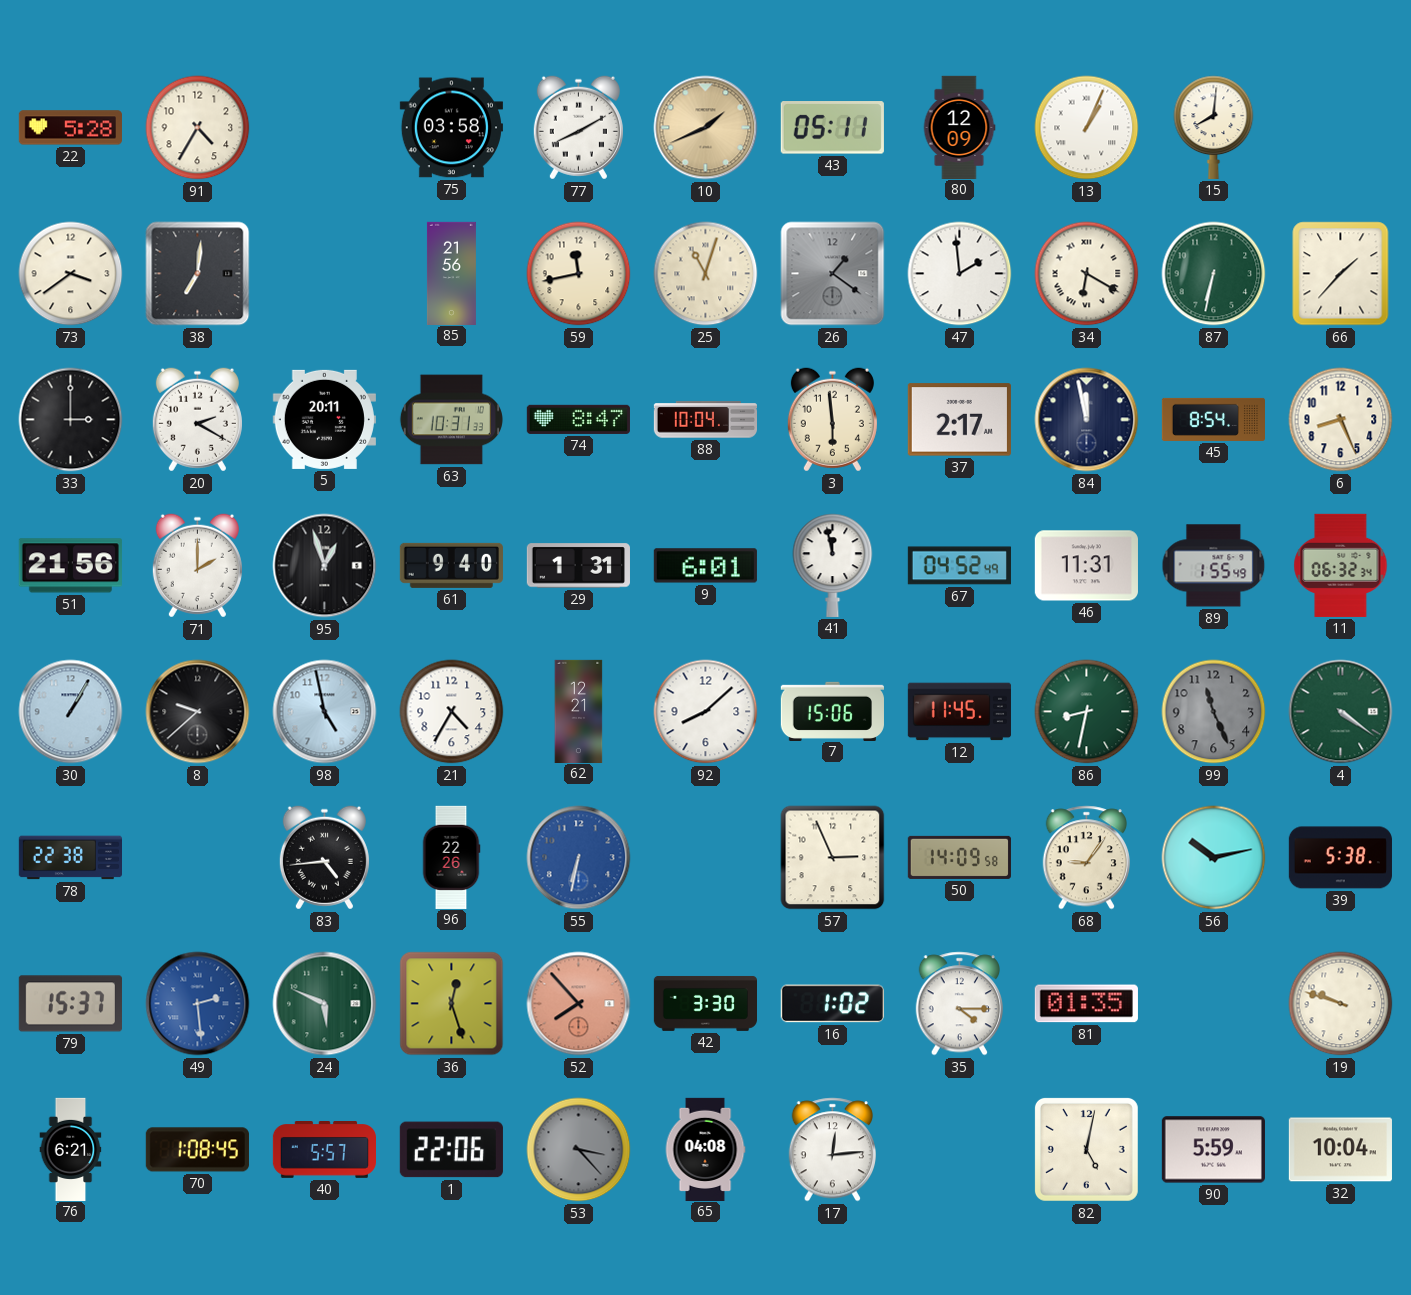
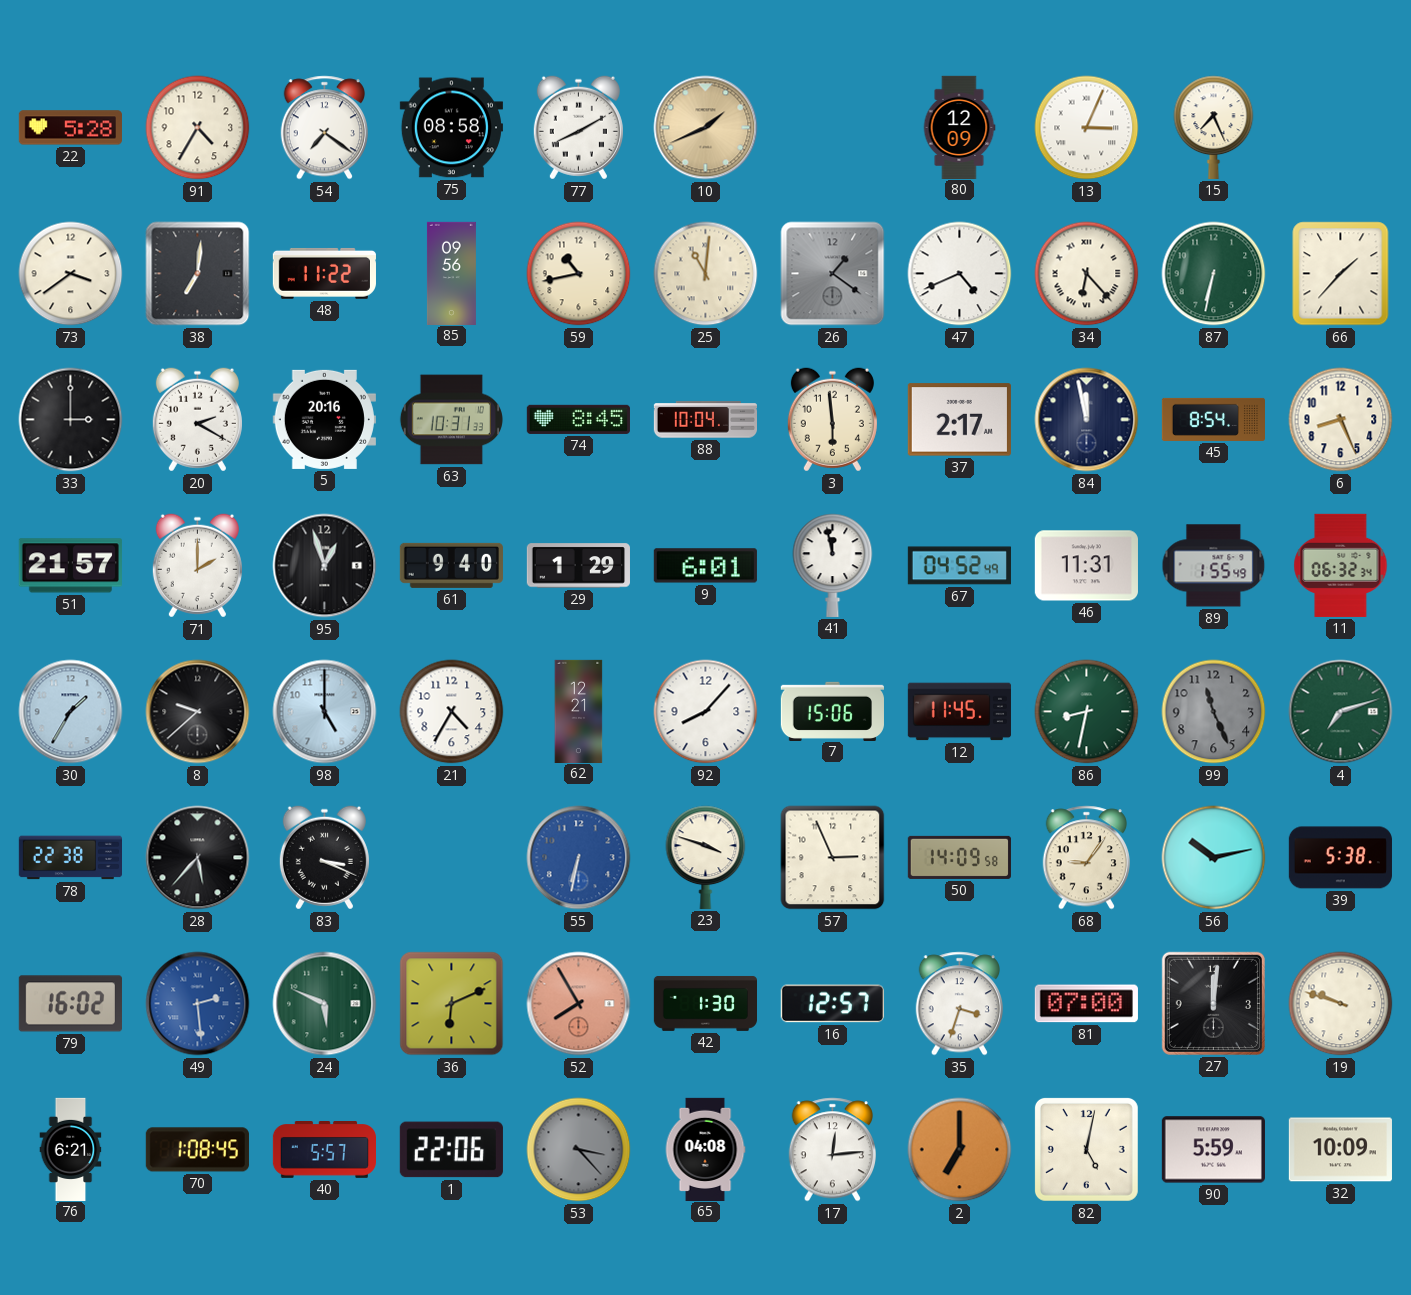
54: none -> 7:21
75: 03:58 -> 08:58
43: 05:11 -> none
13: 1:04 -> 3:04
15: 8:01 -> 7:26
48: none -> 11:22
85: 21:56 -> 09:56
59: 11:43 -> 10:43
25: 11:03 -> 11:01
47: 1:59 -> 4:41
34: 6:20 -> 6:23
5: 20:11 -> 20:16
74: 8:47 -> 8:45
51: 21:56 -> 21:57
29: 1:31 -> 1:29
30: 1:05 -> 1:35
98: 4:58 -> 5:00
92: 8:08 -> 8:07
4: 4:21 -> 7:12
28: none -> 5:37
83: 4:44 -> 3:19
96: 22:26 -> none
23: none -> 3:48
79: 15:37 -> 16:02
36: 12:27 -> 6:11
52: 7:53 -> 7:55
42: 3:30 -> 1:30
16: 1:02 -> 12:57
35: 4:15 -> 3:33
81: 01:35 -> 07:00
27: none -> 12:01
2: none -> 7:00
32: 10:04 -> 10:09
